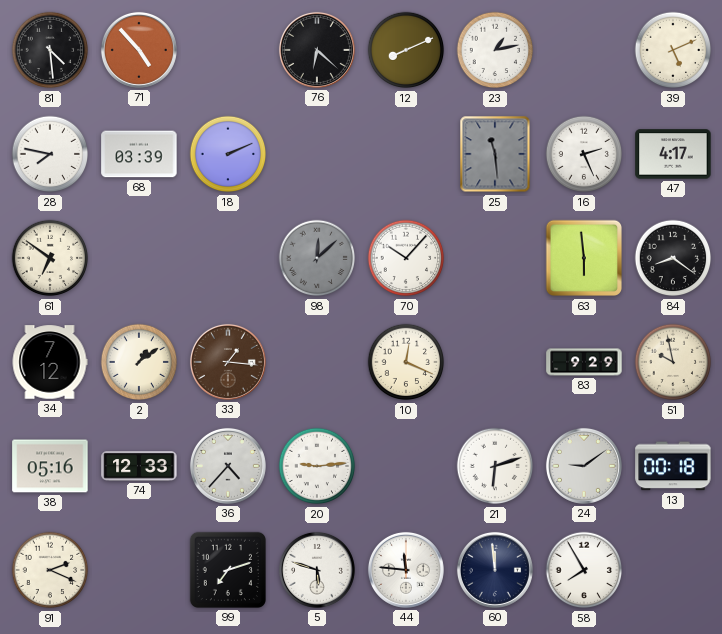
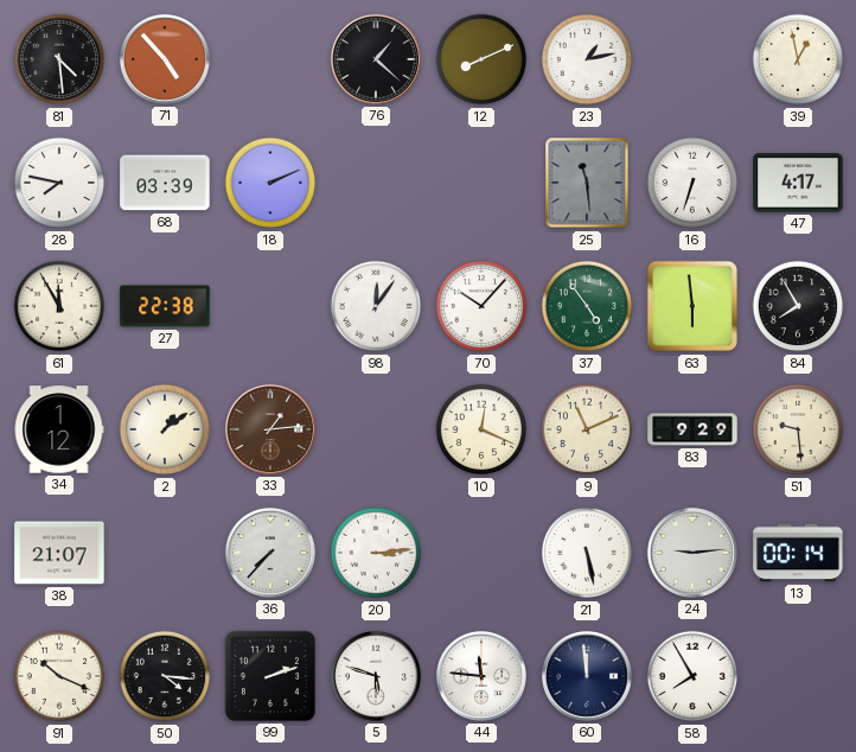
76: 6:22 -> 1:22
39: 5:11 -> 12:58
16: 2:26 -> 6:33
61: 6:51 -> 11:55
27: none -> 22:38
98: 12:08 -> 12:06
98 dial: grey -> white
37: none -> 4:54
84: 8:21 -> 7:55
34: 7:12 -> 1:12
33: 1:16 -> 1:14
9: none -> 11:11
51: 9:58 -> 9:29
38: 05:16 -> 21:07
74: 12:33 -> none
36: 4:37 -> 7:37
20: 9:14 -> 3:14
21: 6:12 -> 5:28
24: 9:09 -> 9:14
13: 00:18 -> 00:14
91: 2:19 -> 10:19
50: none -> 4:16
99: 7:12 -> 2:12
